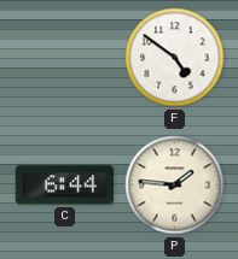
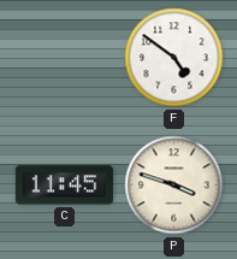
C: 6:44 -> 11:45
P: 1:46 -> 3:48
